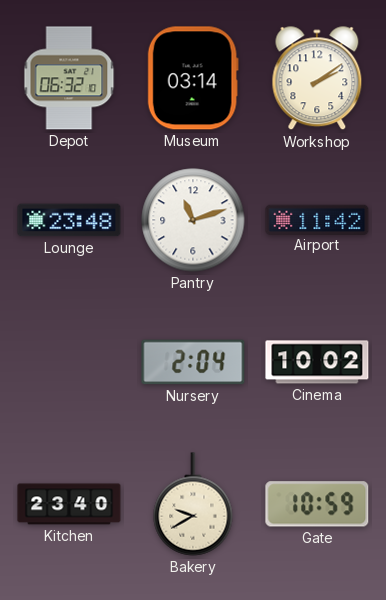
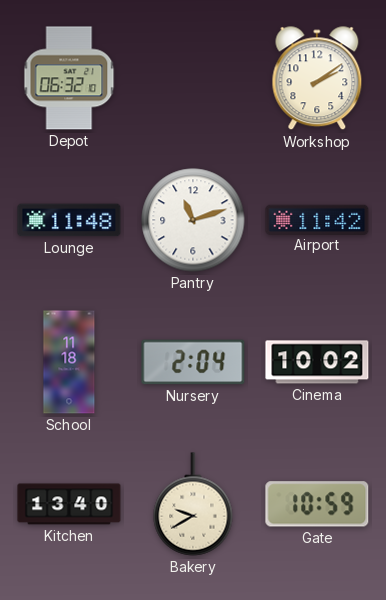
Museum: 03:14 -> none
Lounge: 23:48 -> 11:48
School: none -> 11:18
Kitchen: 23:40 -> 13:40
